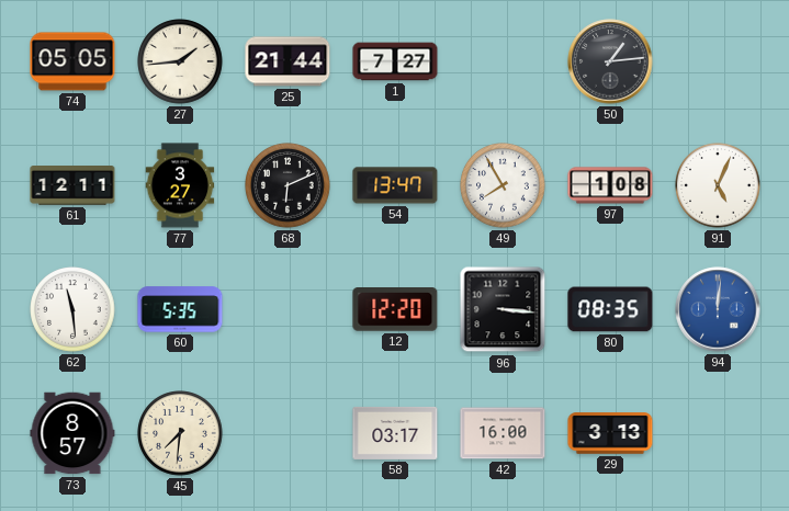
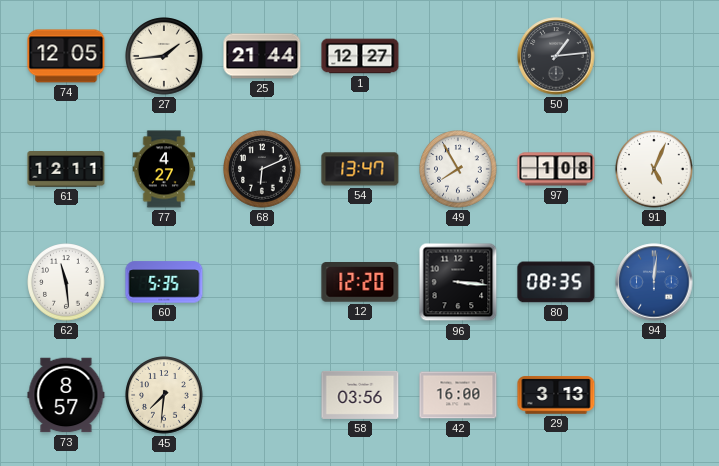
74: 05:05 -> 12:05
1: 7:27 -> 12:27
77: 3:27 -> 4:27
58: 03:17 -> 03:56
